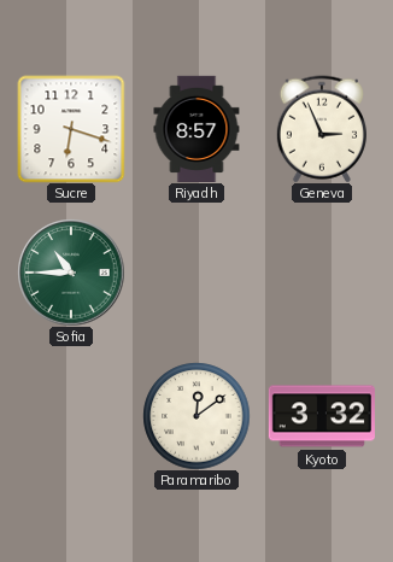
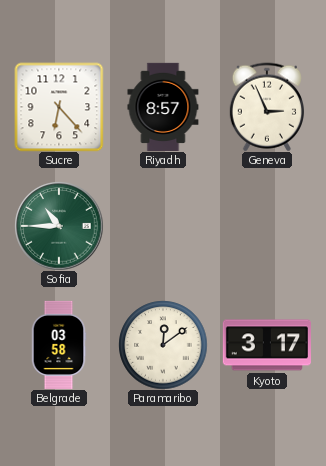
Sucre: 6:18 -> 6:23
Belgrade: none -> 03:58
Kyoto: 3:32 -> 3:17
